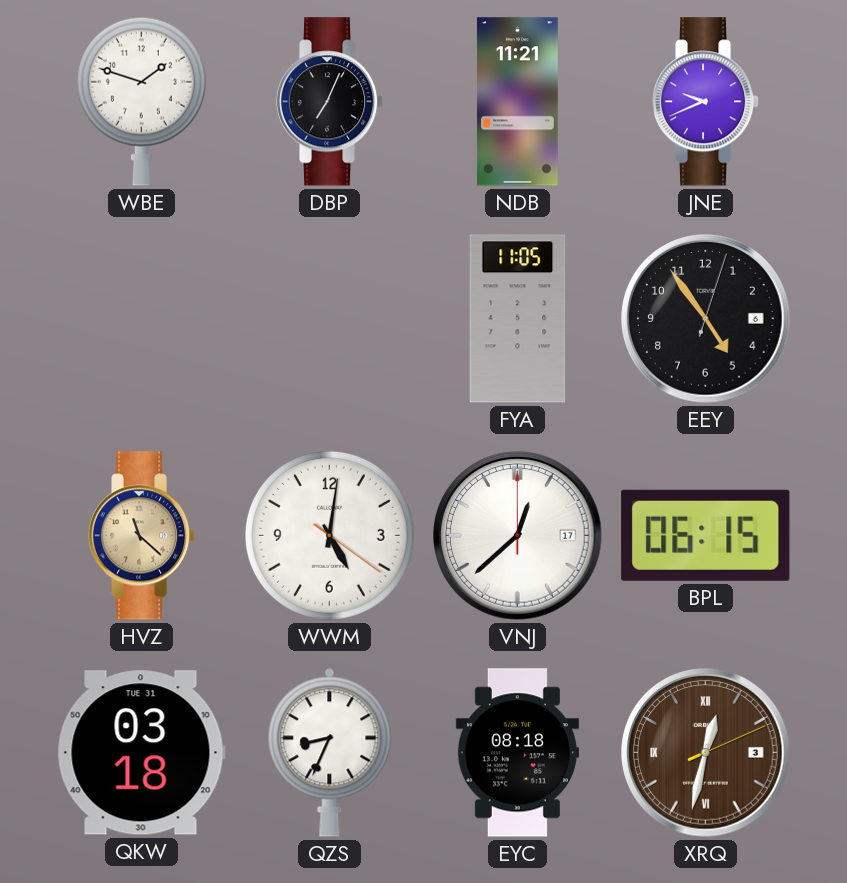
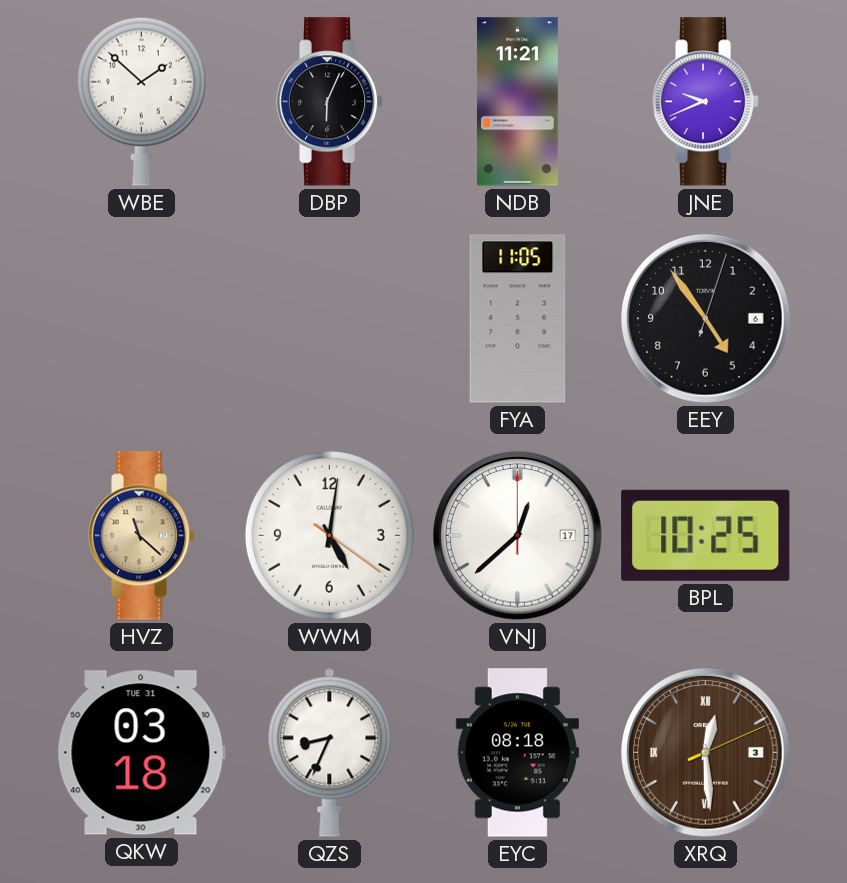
WBE: 1:48 -> 1:52
DBP: 7:04 -> 6:04
BPL: 06:15 -> 10:25
XRQ: 12:32 -> 12:29
